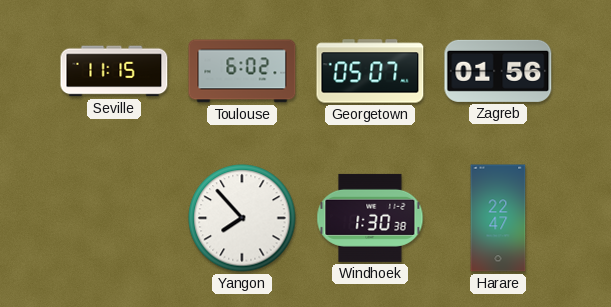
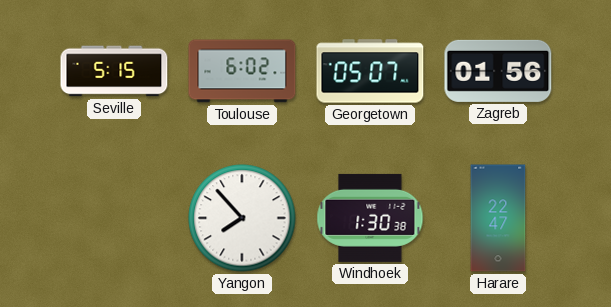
Seville: 11:15 -> 5:15
